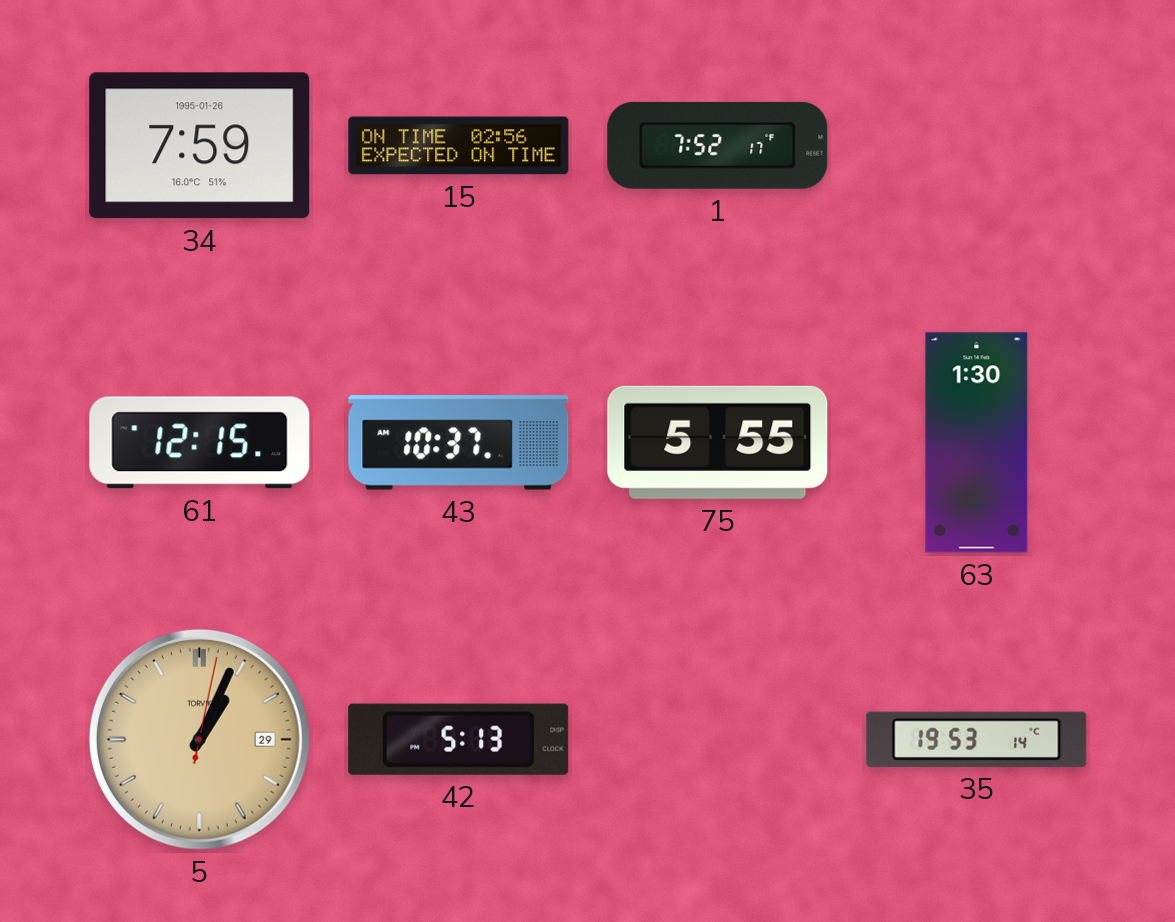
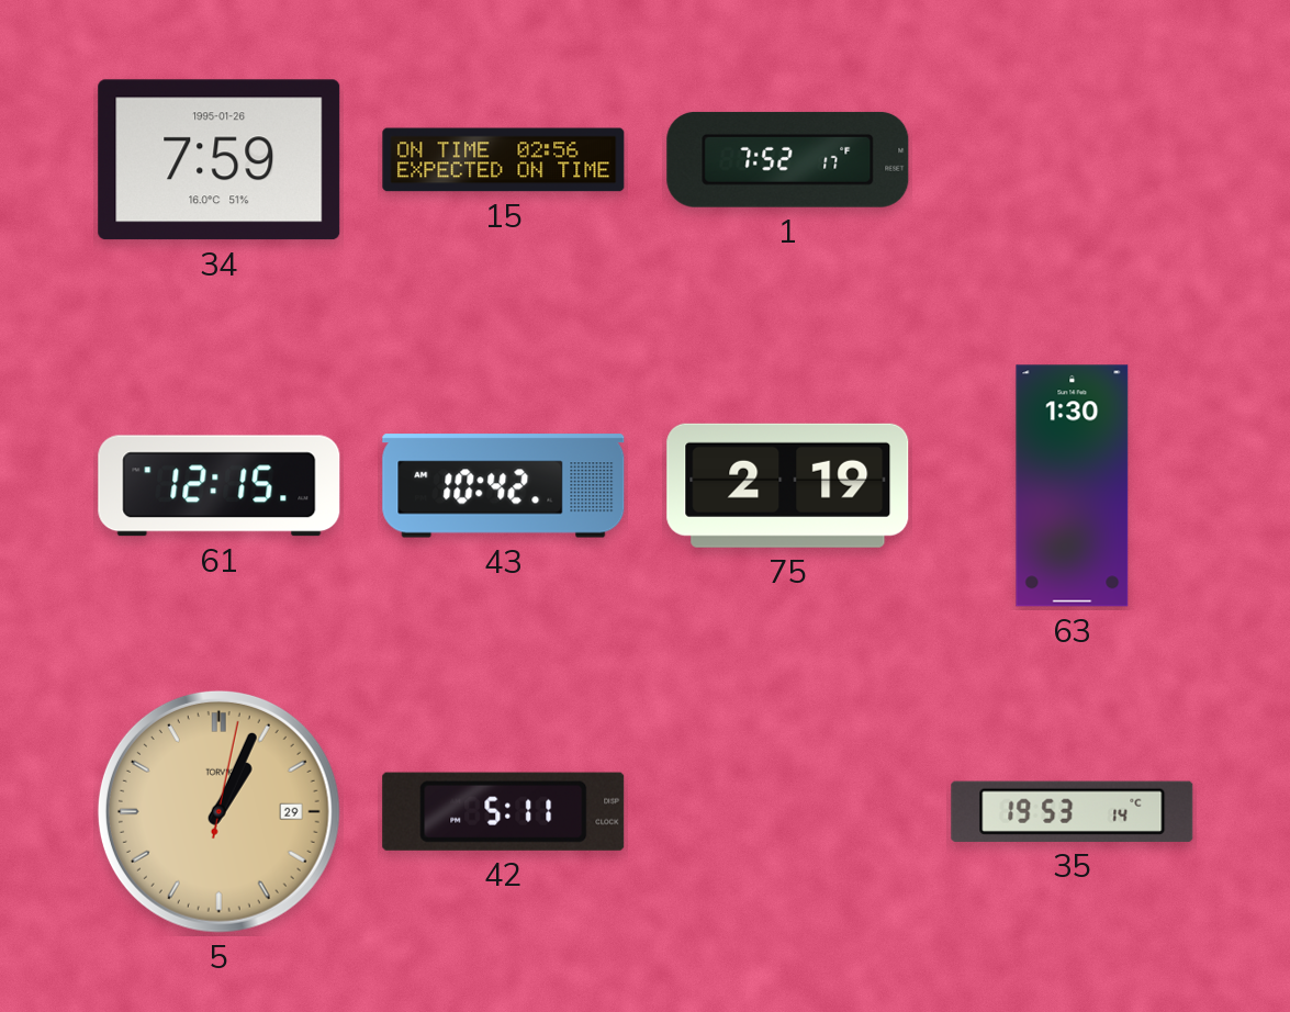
43: 10:37 -> 10:42
75: 5:55 -> 2:19
42: 5:13 -> 5:11
